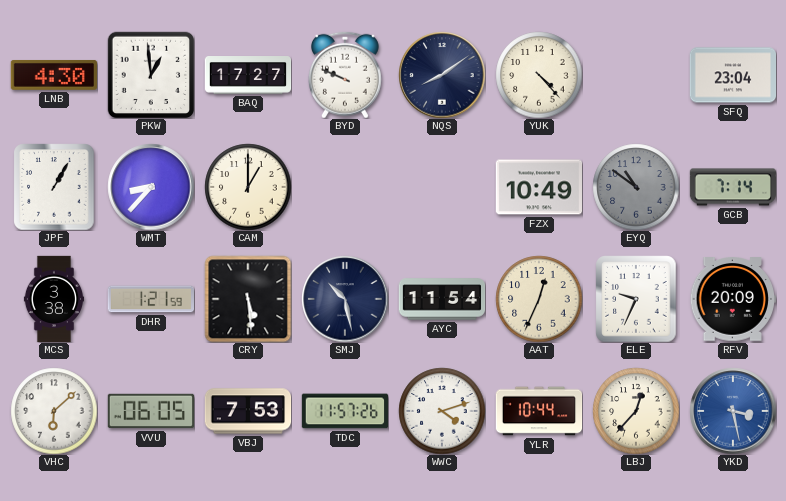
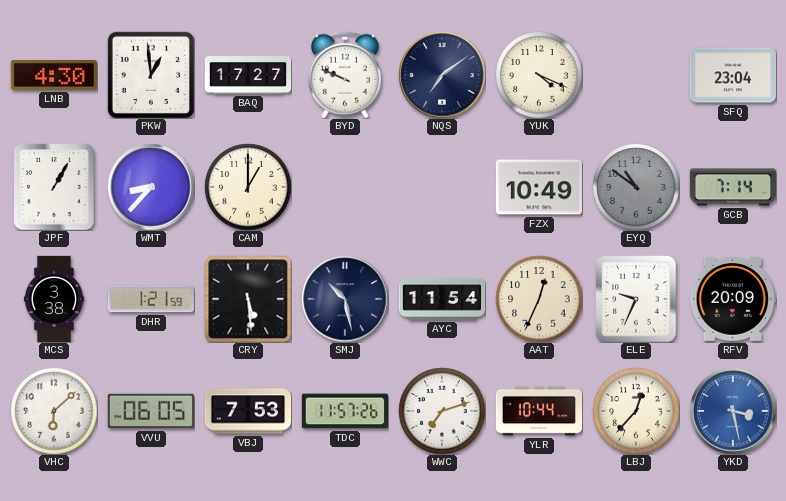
NQS: 8:09 -> 7:09
YUK: 4:23 -> 4:19
WWC: 4:12 -> 7:12
